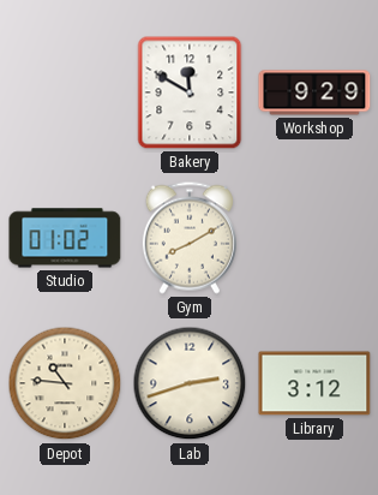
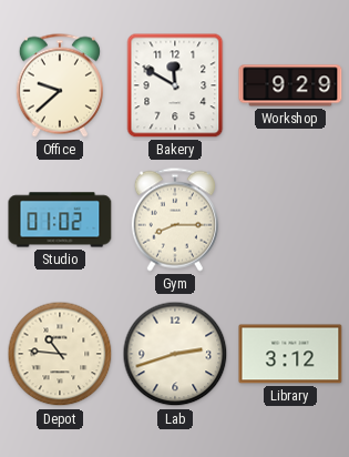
Office: none -> 9:38
Gym: 8:10 -> 8:15
